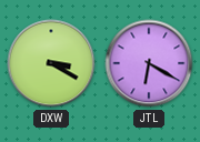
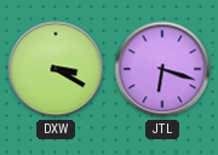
JTL: 6:20 -> 6:18
